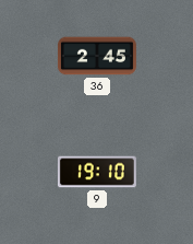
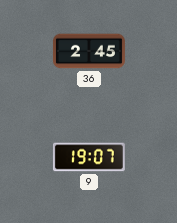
9: 19:10 -> 19:07
